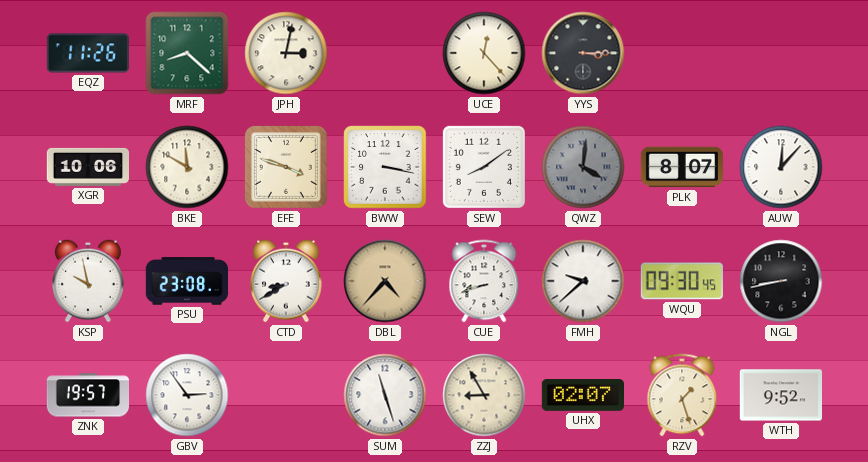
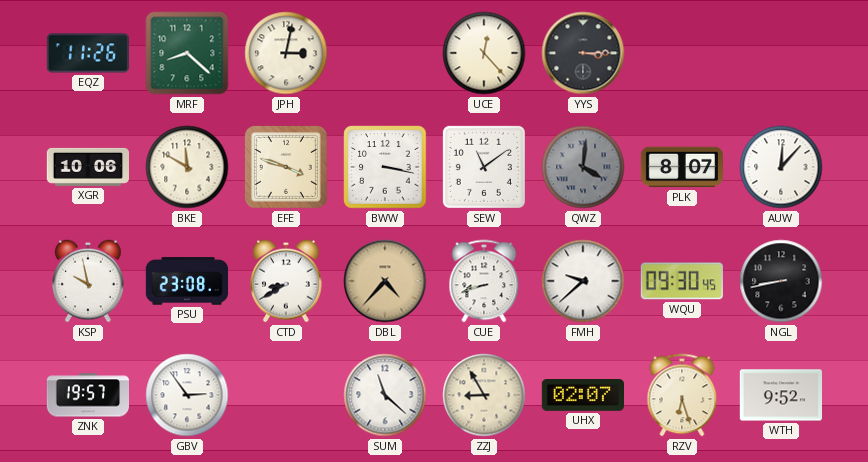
SEW: 8:09 -> 11:09
SUM: 11:27 -> 11:22
RZV: 1:27 -> 6:27
